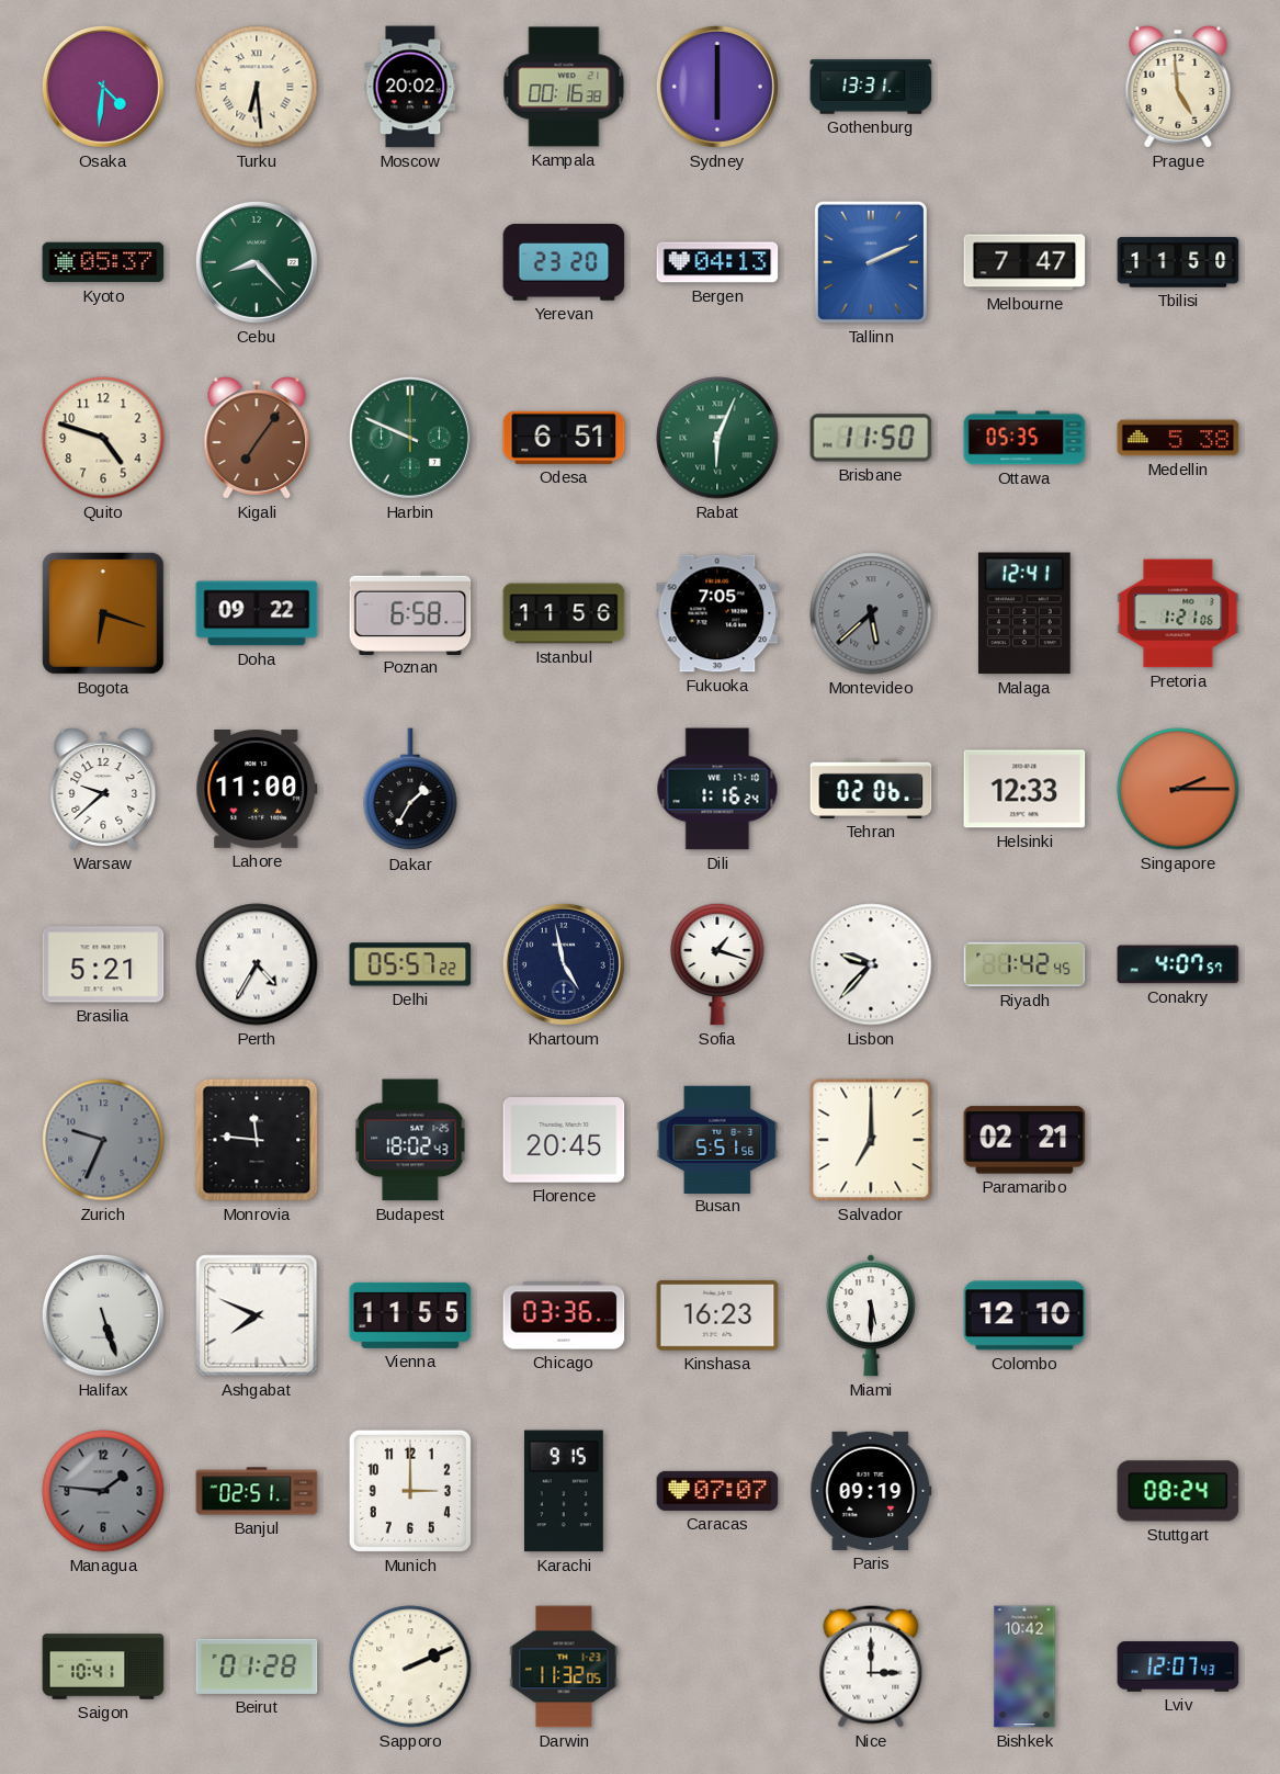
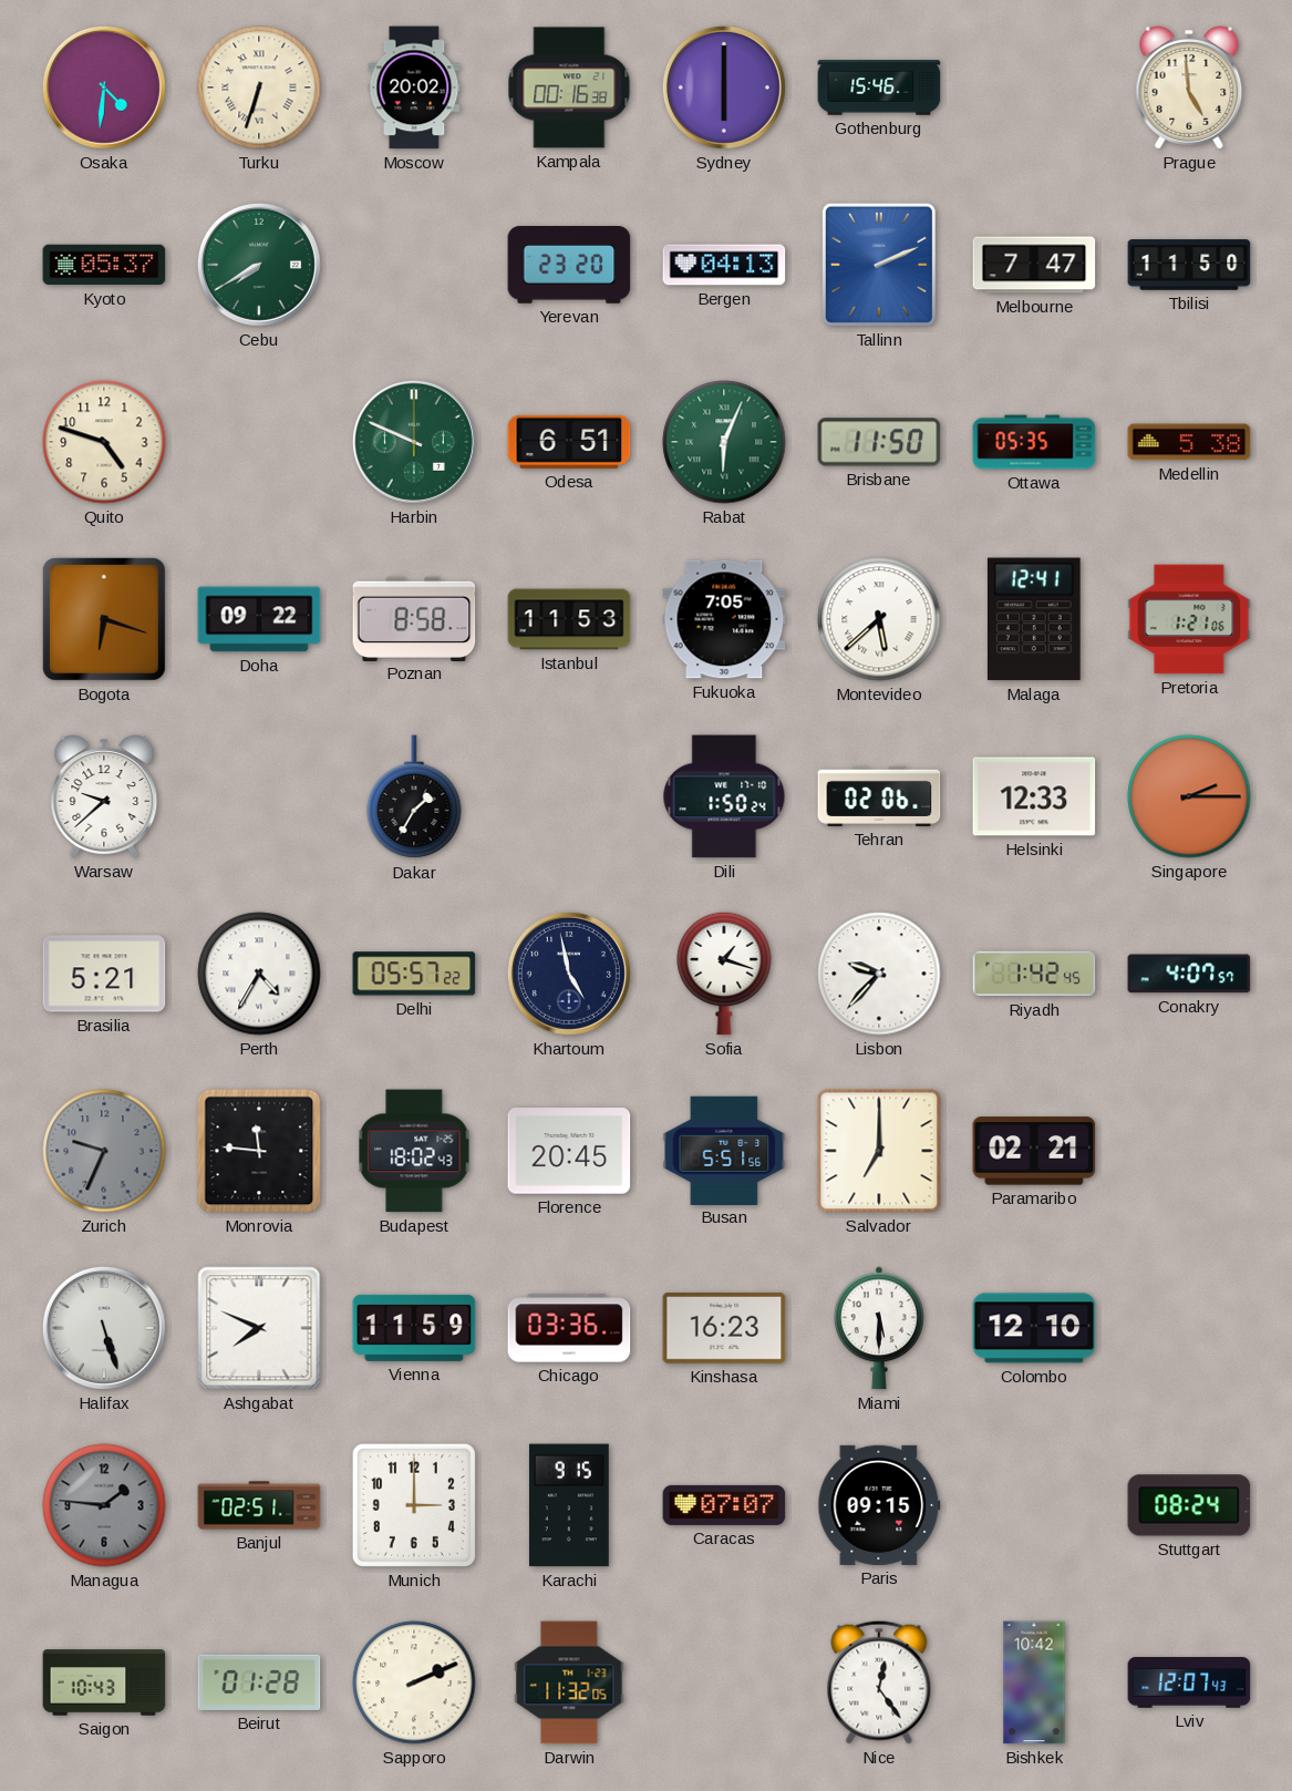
Turku: 6:29 -> 6:33
Gothenburg: 13:31 -> 15:46
Cebu: 8:23 -> 7:40
Kigali: 7:06 -> none
Poznan: 6:58 -> 8:58
Istanbul: 11:56 -> 11:53
Montevideo dial: grey -> white
Lahore: 11:00 -> none
Dili: 1:16 -> 1:50
Vienna: 11:55 -> 11:59
Paris: 09:19 -> 09:15
Saigon: 10:41 -> 10:43
Nice: 3:00 -> 12:24
